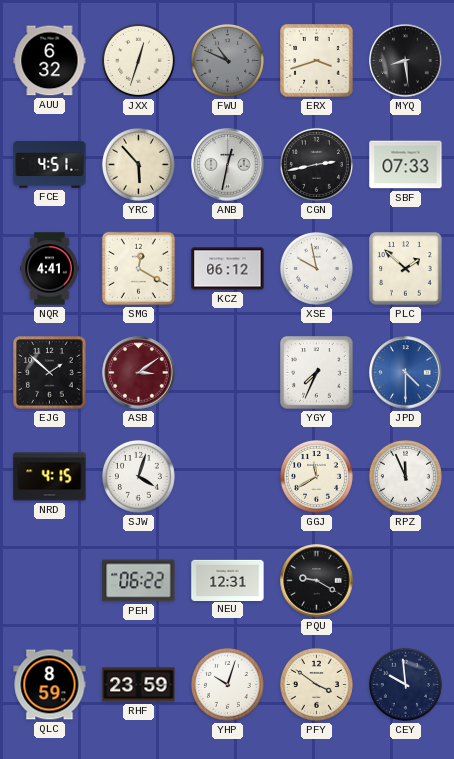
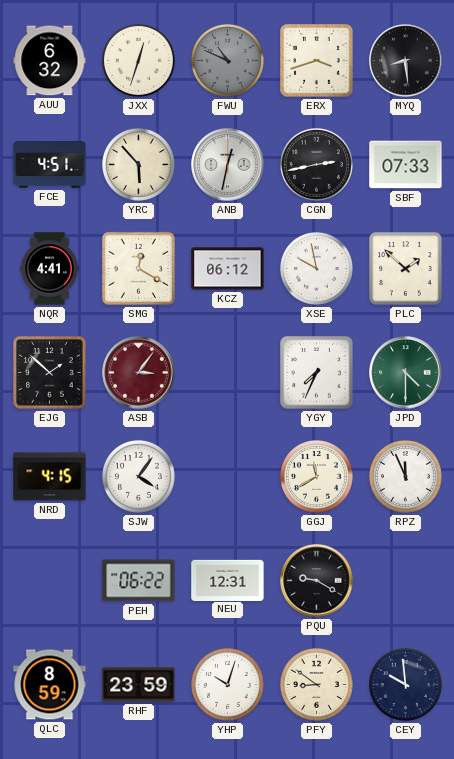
ASB: 3:09 -> 3:06
JPD dial: blue -> green
SJW: 4:03 -> 4:06
PFY: 3:51 -> 8:51
